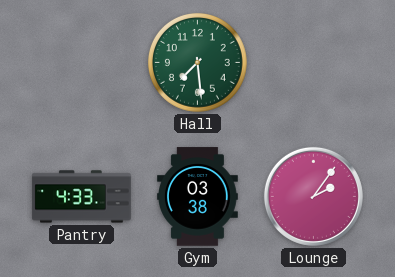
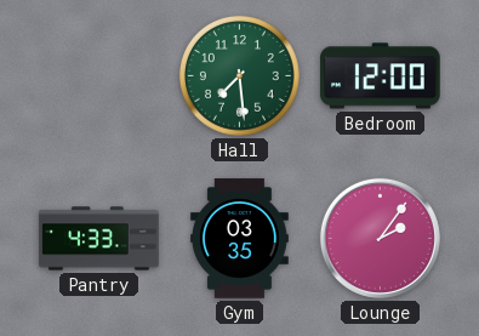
Bedroom: none -> 12:00
Gym: 03:38 -> 03:35
